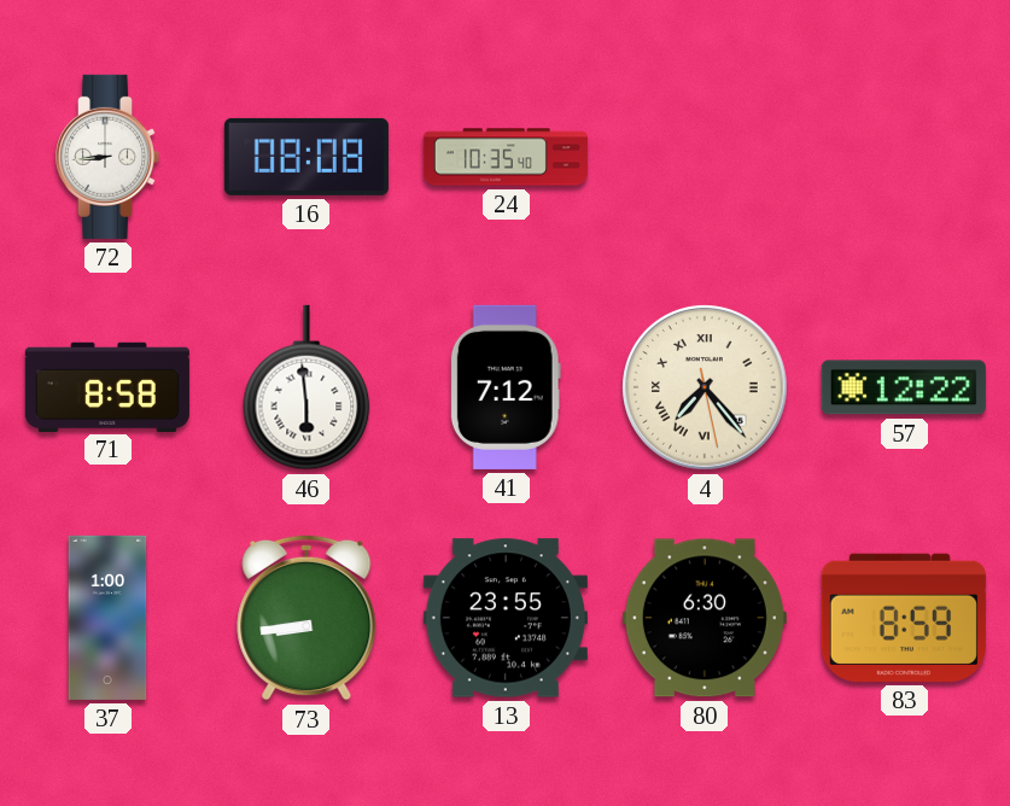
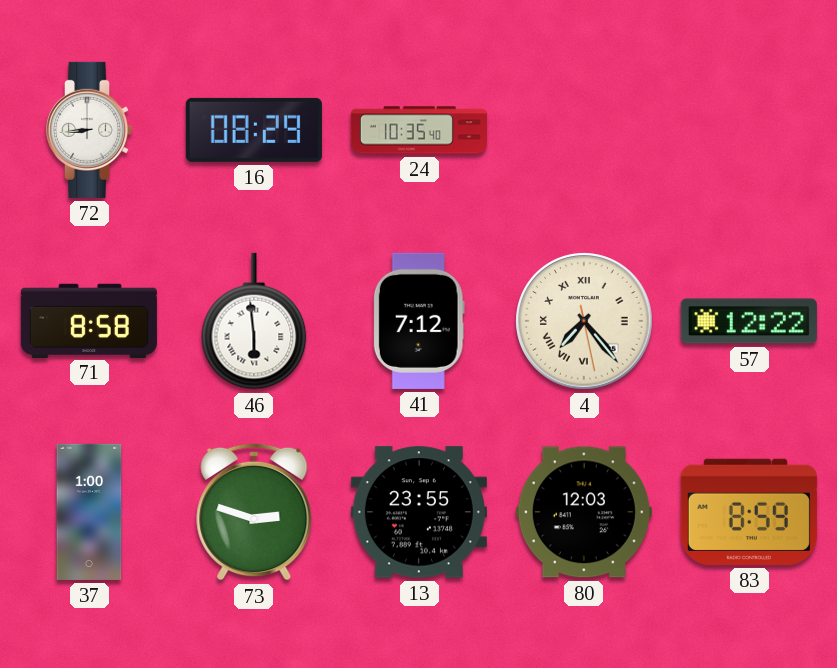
16: 08:08 -> 08:29
73: 8:44 -> 2:48
80: 6:30 -> 12:03
